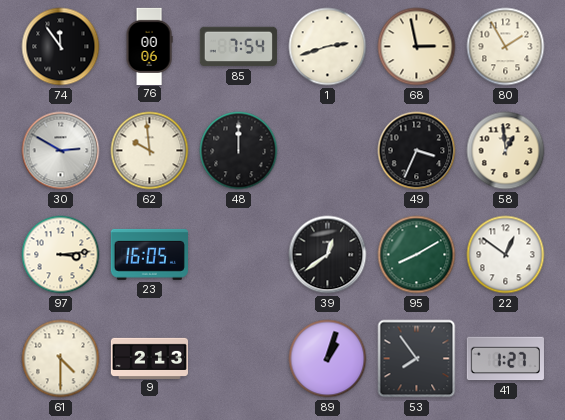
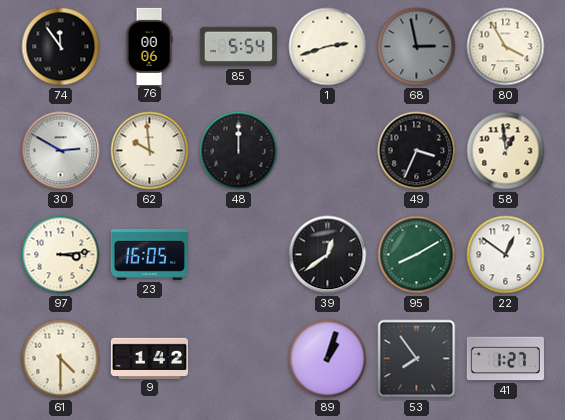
85: 7:54 -> 5:54
68 dial: cream -> grey
80: 1:55 -> 3:55
9: 2:13 -> 1:42
